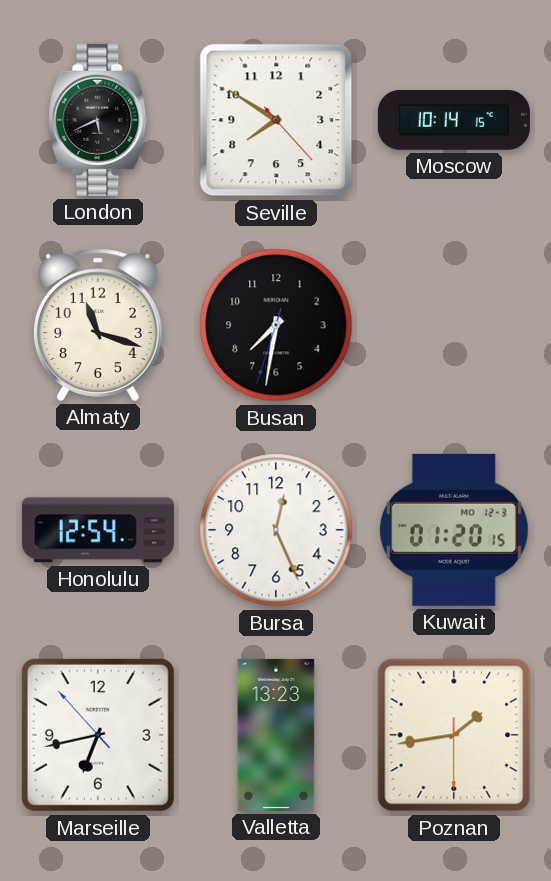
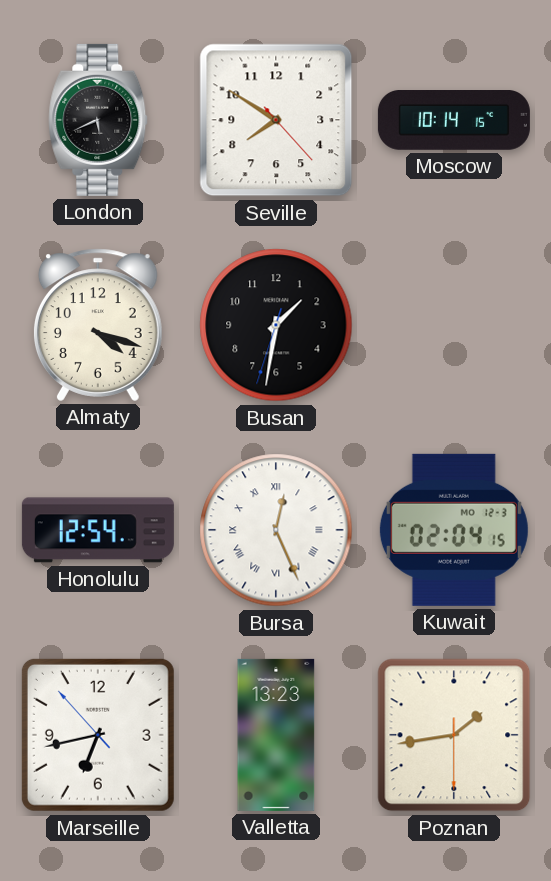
Almaty: 11:18 -> 4:18
Busan: 7:31 -> 1:31
Bursa numerals: Arabic -> Roman
Kuwait: 01:20 -> 02:04
